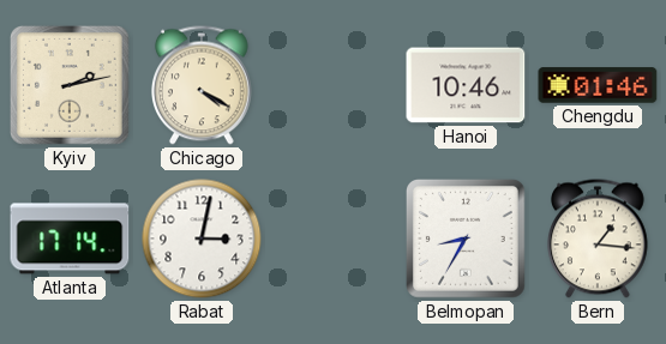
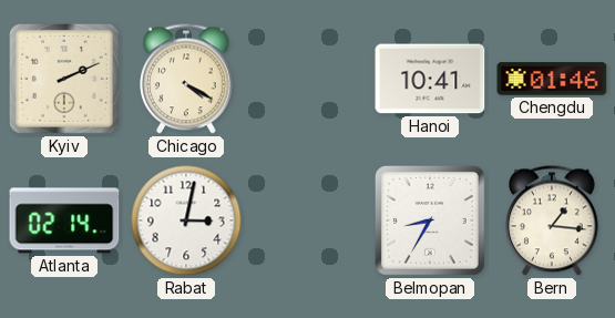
Kyiv: 2:13 -> 2:11
Hanoi: 10:46 -> 10:41
Atlanta: 17:14 -> 02:14
